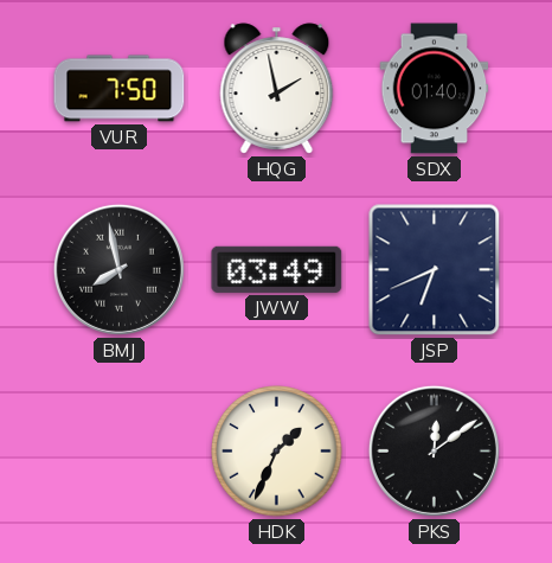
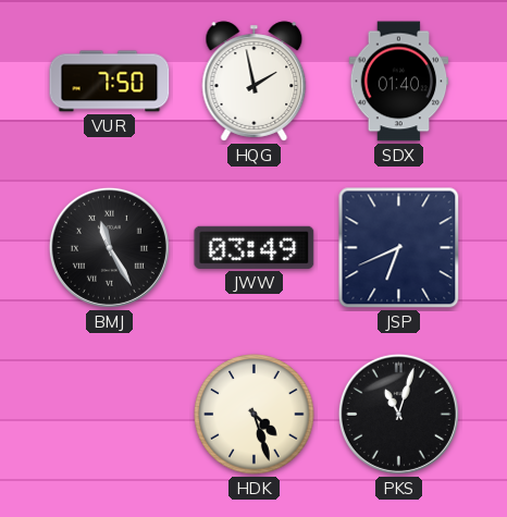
BMJ: 7:58 -> 11:25
HDK: 1:34 -> 4:27
PKS: 12:09 -> 11:03
